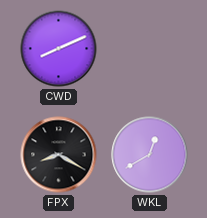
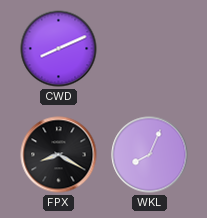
WKL: 12:40 -> 8:04
